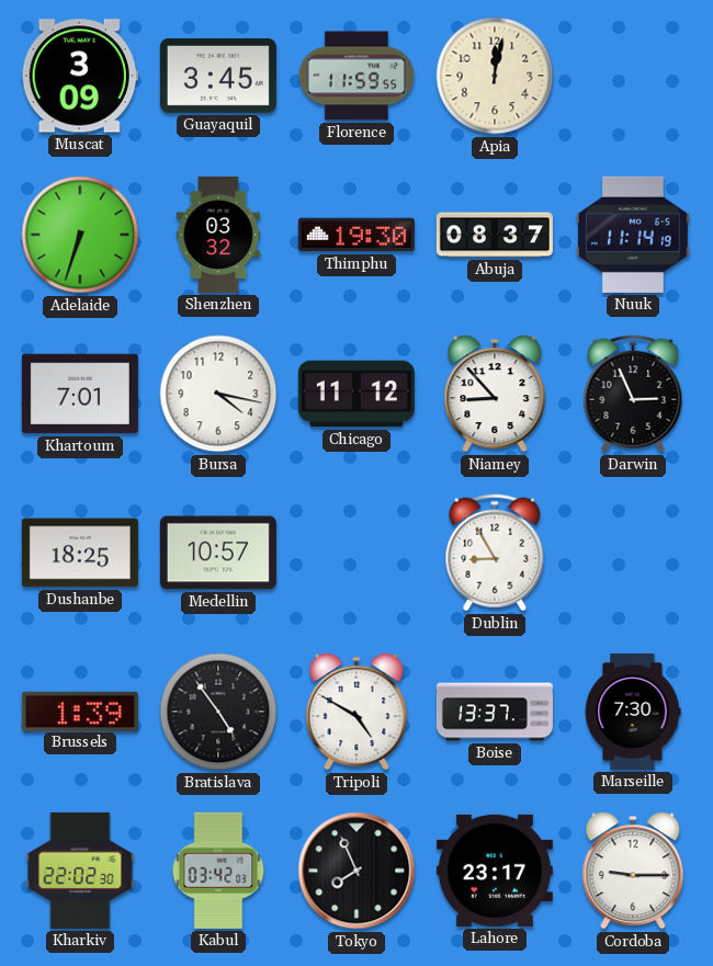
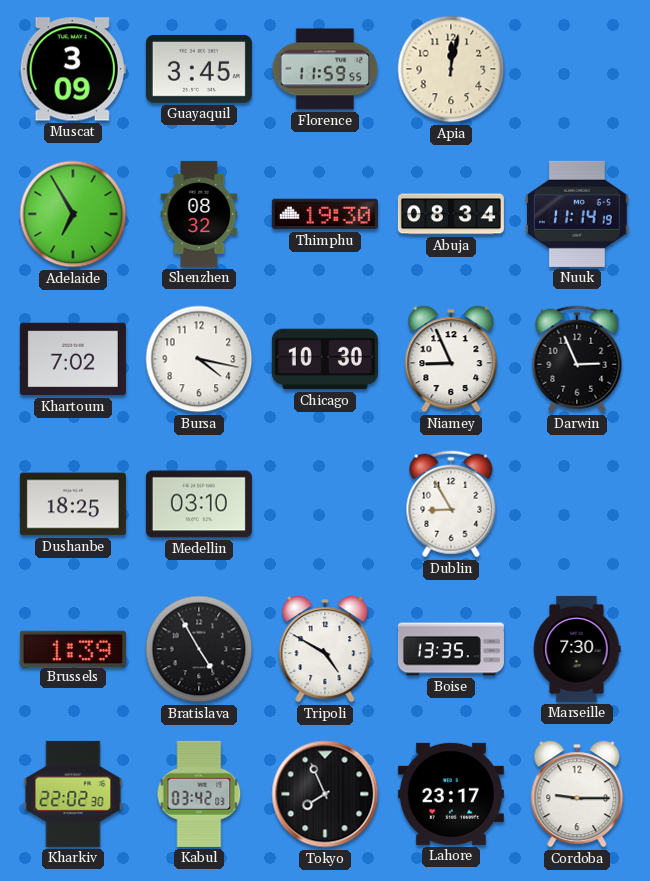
Adelaide: 6:33 -> 6:55
Shenzhen: 03:32 -> 08:32
Abuja: 08:37 -> 08:34
Khartoum: 7:01 -> 7:02
Chicago: 11:12 -> 10:30
Niamey: 8:53 -> 8:56
Medellin: 10:57 -> 03:10
Bratislava: 4:54 -> 4:55
Boise: 13:37 -> 13:35
